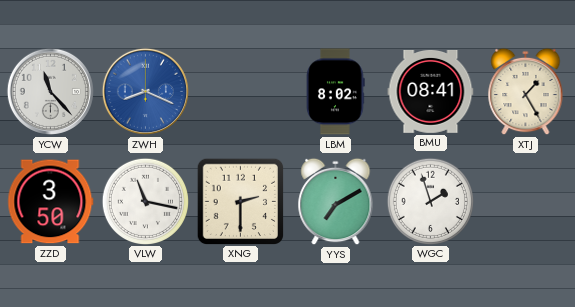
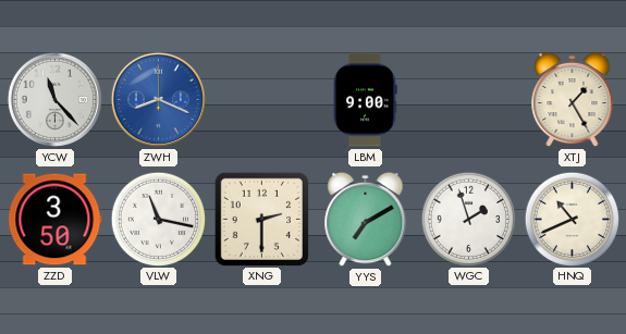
LBM: 8:02 -> 9:00
BMU: 08:41 -> none
HNQ: none -> 10:41
